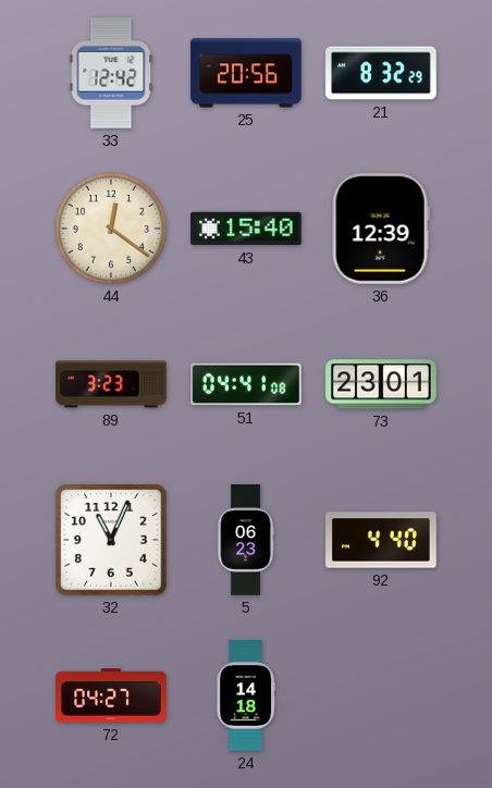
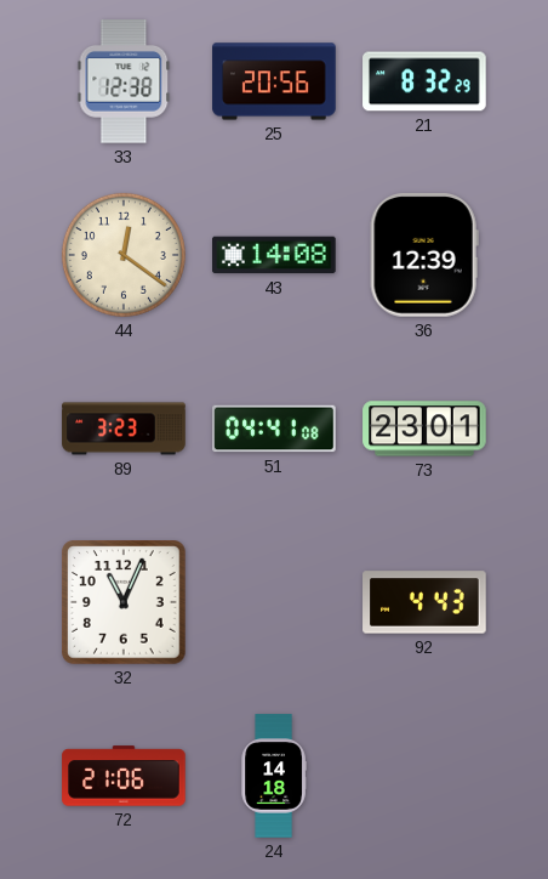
33: 12:42 -> 12:38
43: 15:40 -> 14:08
5: 06:23 -> none
92: 4:40 -> 4:43
72: 04:27 -> 21:06
